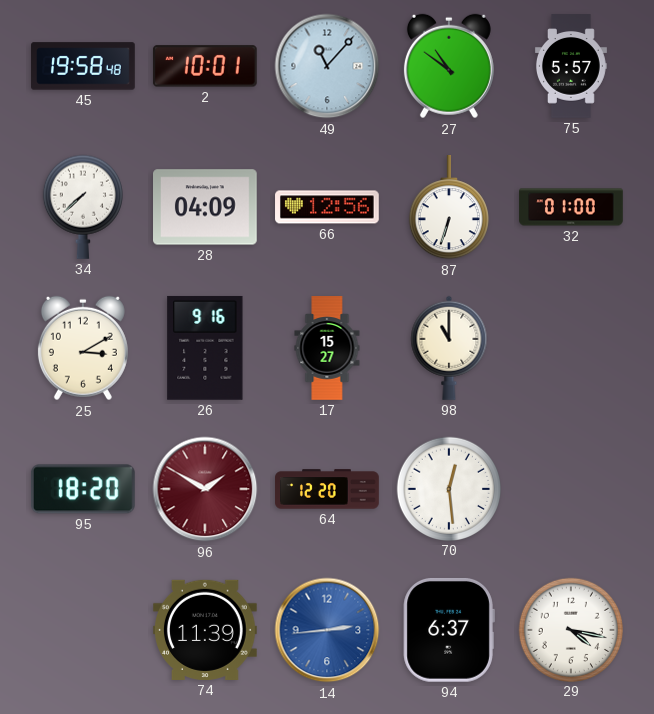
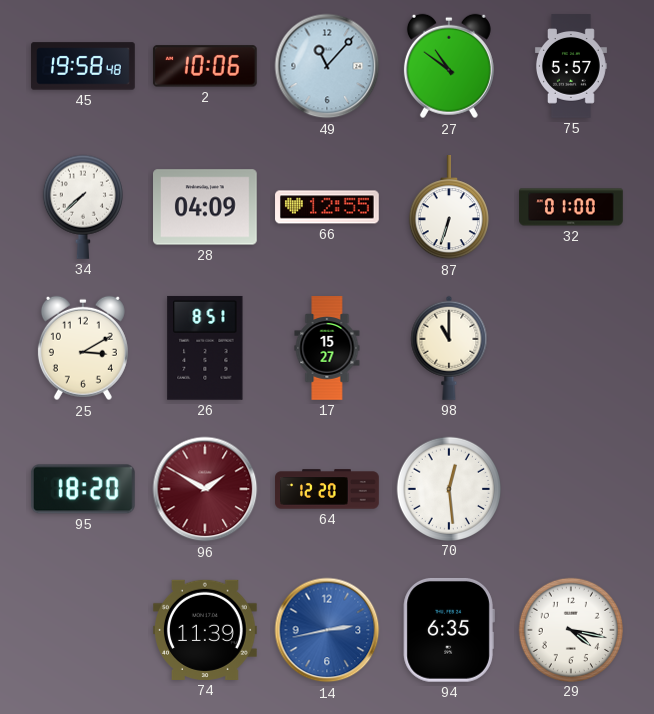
2: 10:01 -> 10:06
66: 12:56 -> 12:55
26: 9:16 -> 8:51
14: 2:44 -> 2:43
94: 6:37 -> 6:35
